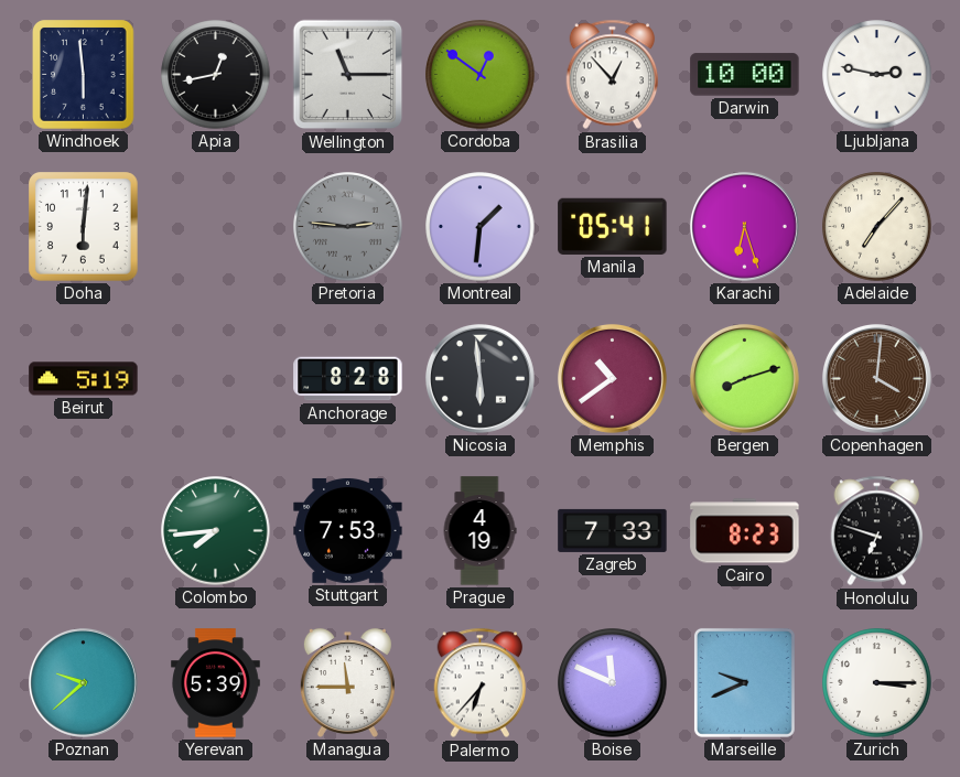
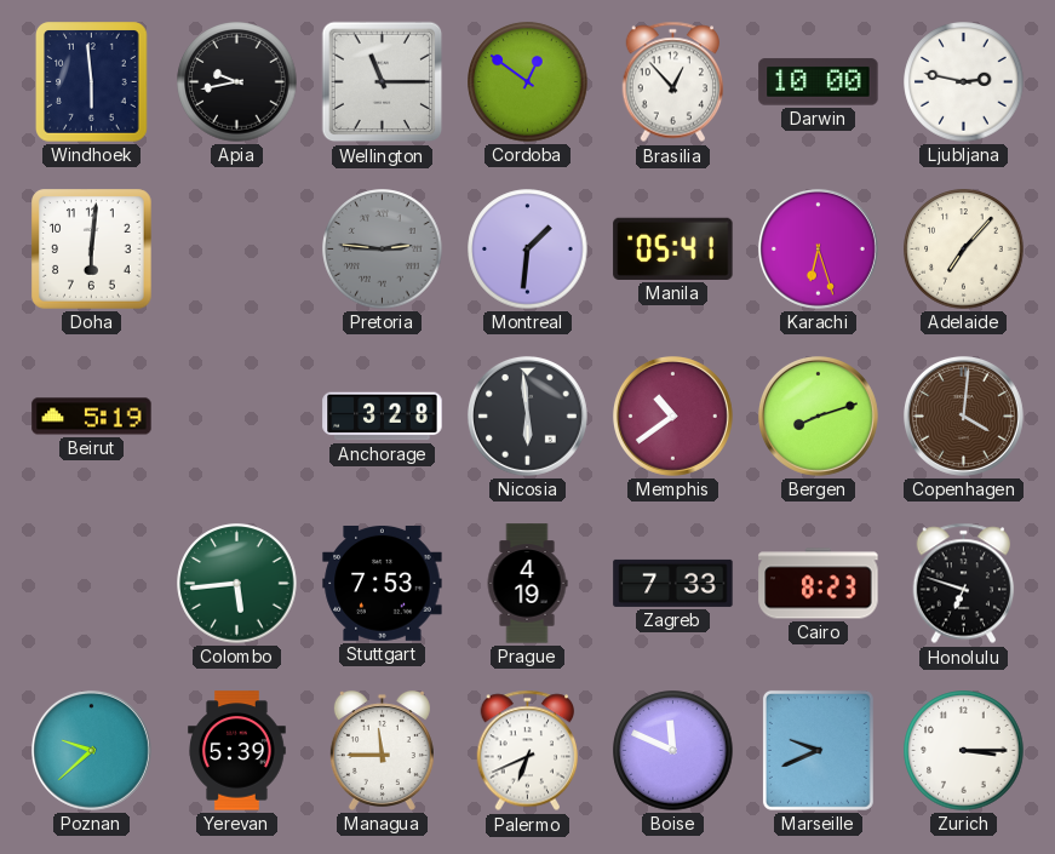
Apia: 12:43 -> 9:43
Anchorage: 8:28 -> 3:28
Colombo: 7:44 -> 5:44
Palermo: 6:37 -> 6:41
